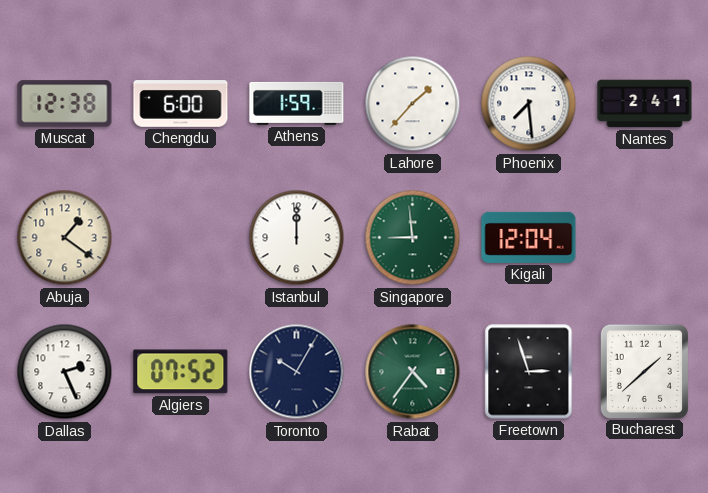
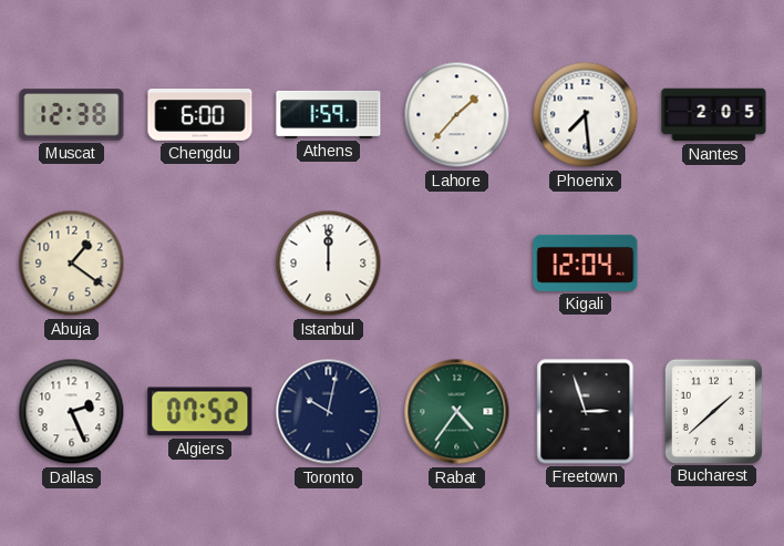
Nantes: 2:41 -> 2:05
Singapore: 8:59 -> none
Toronto: 10:05 -> 10:02
